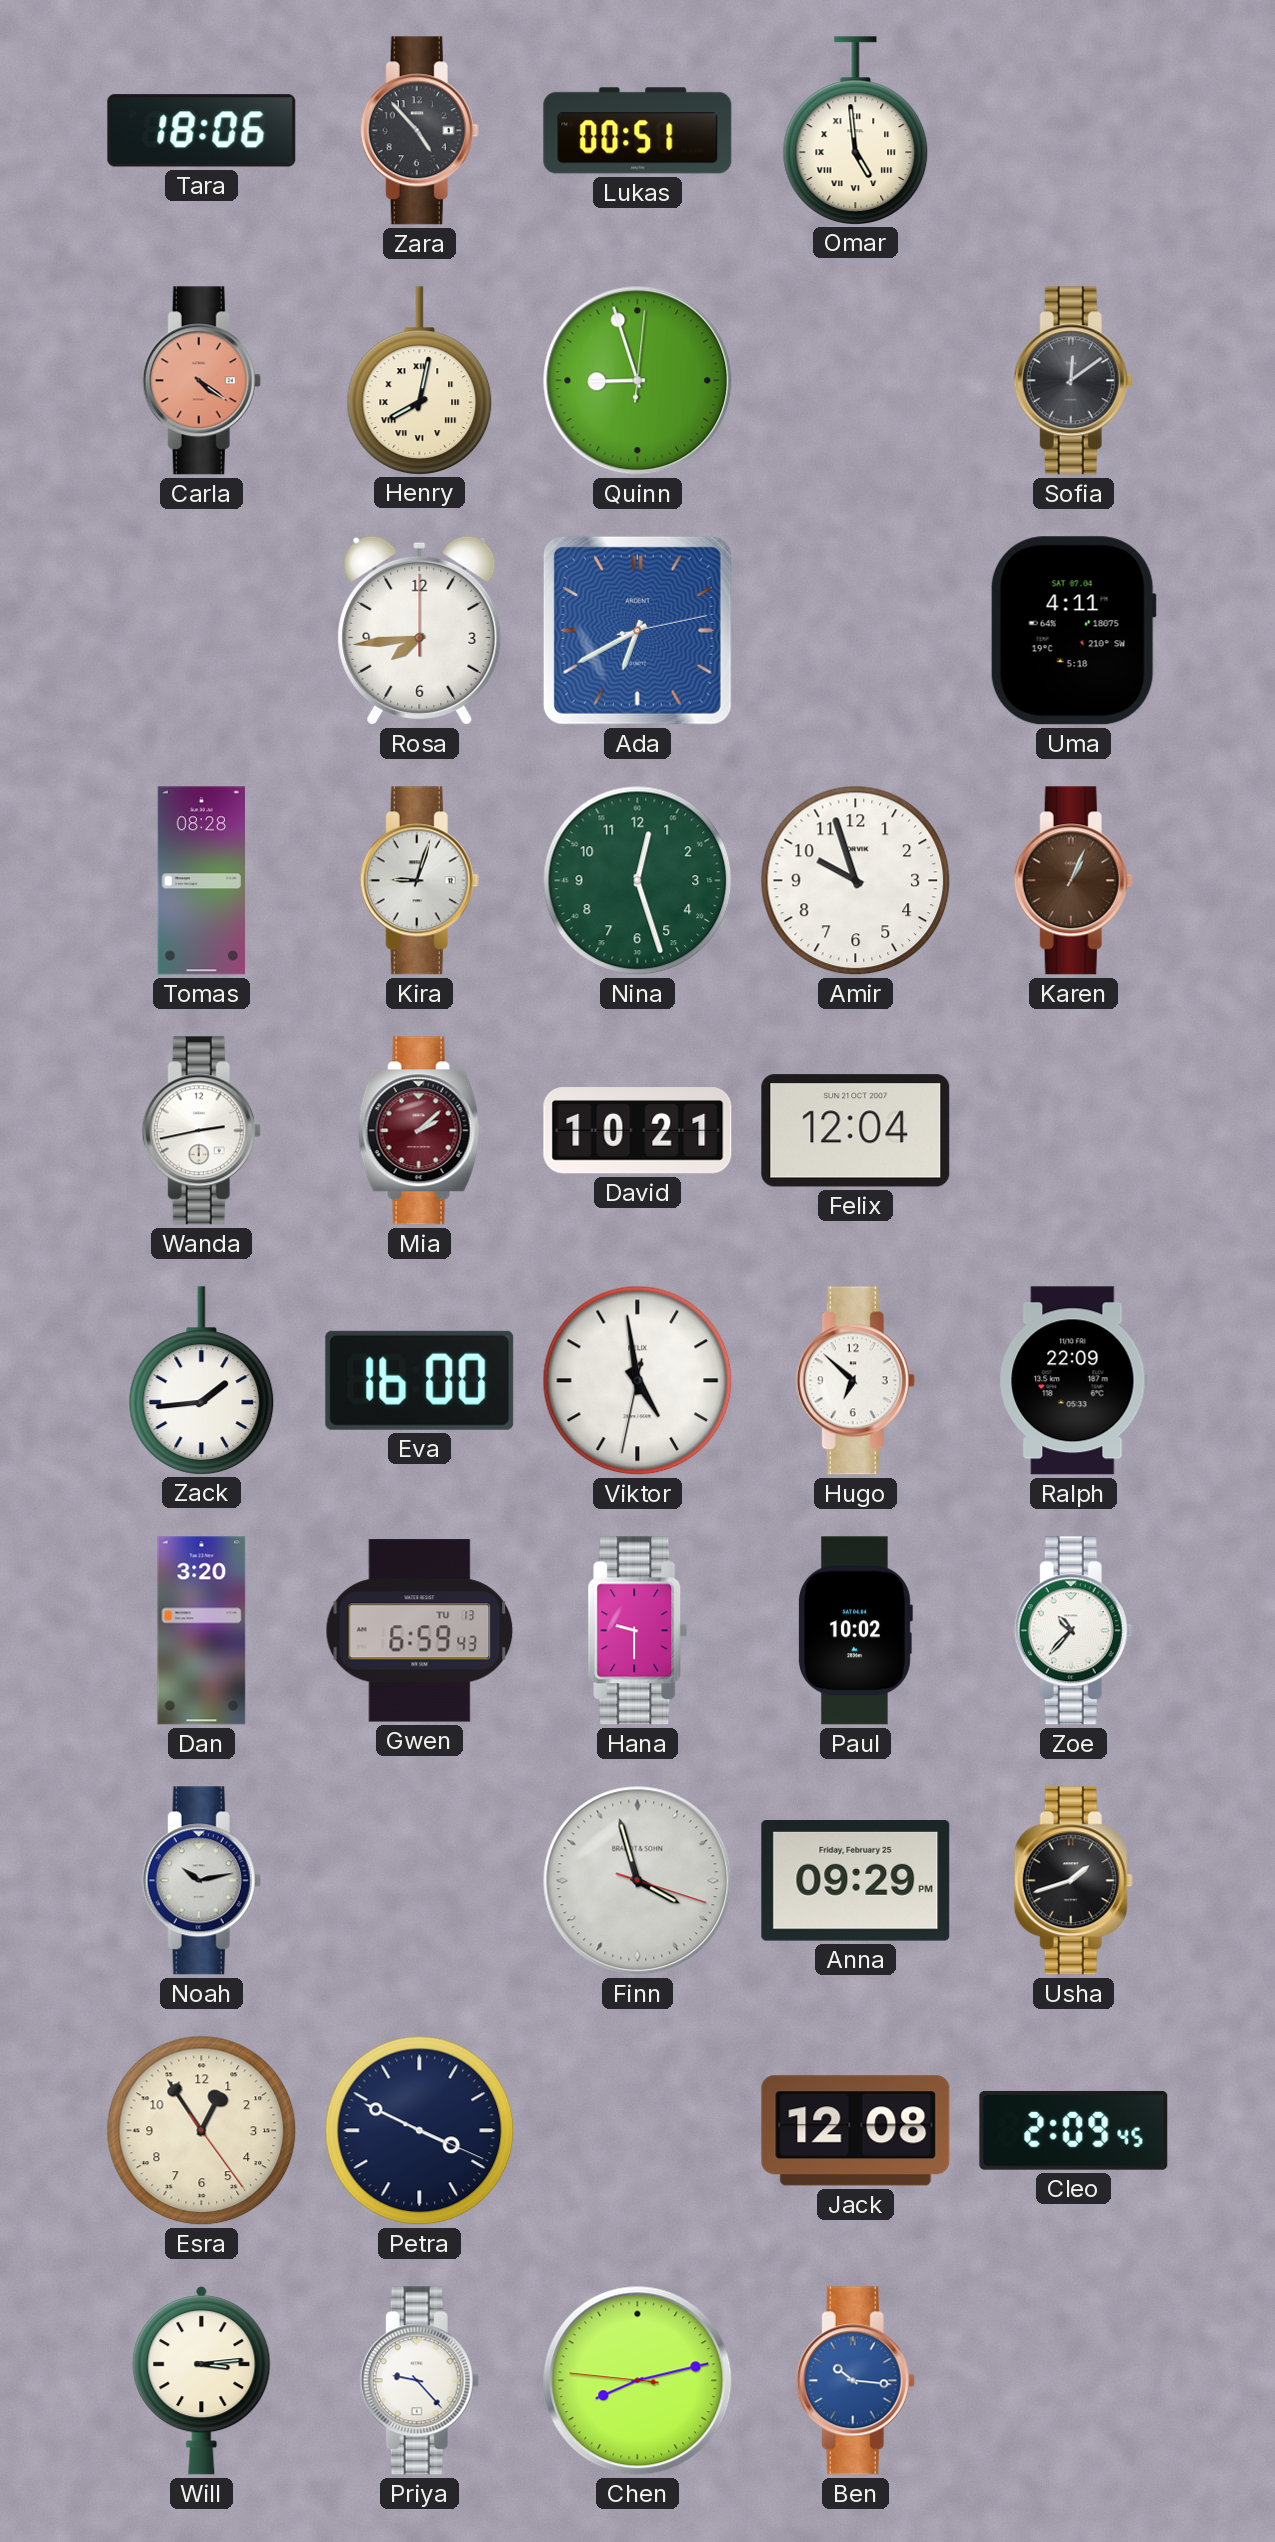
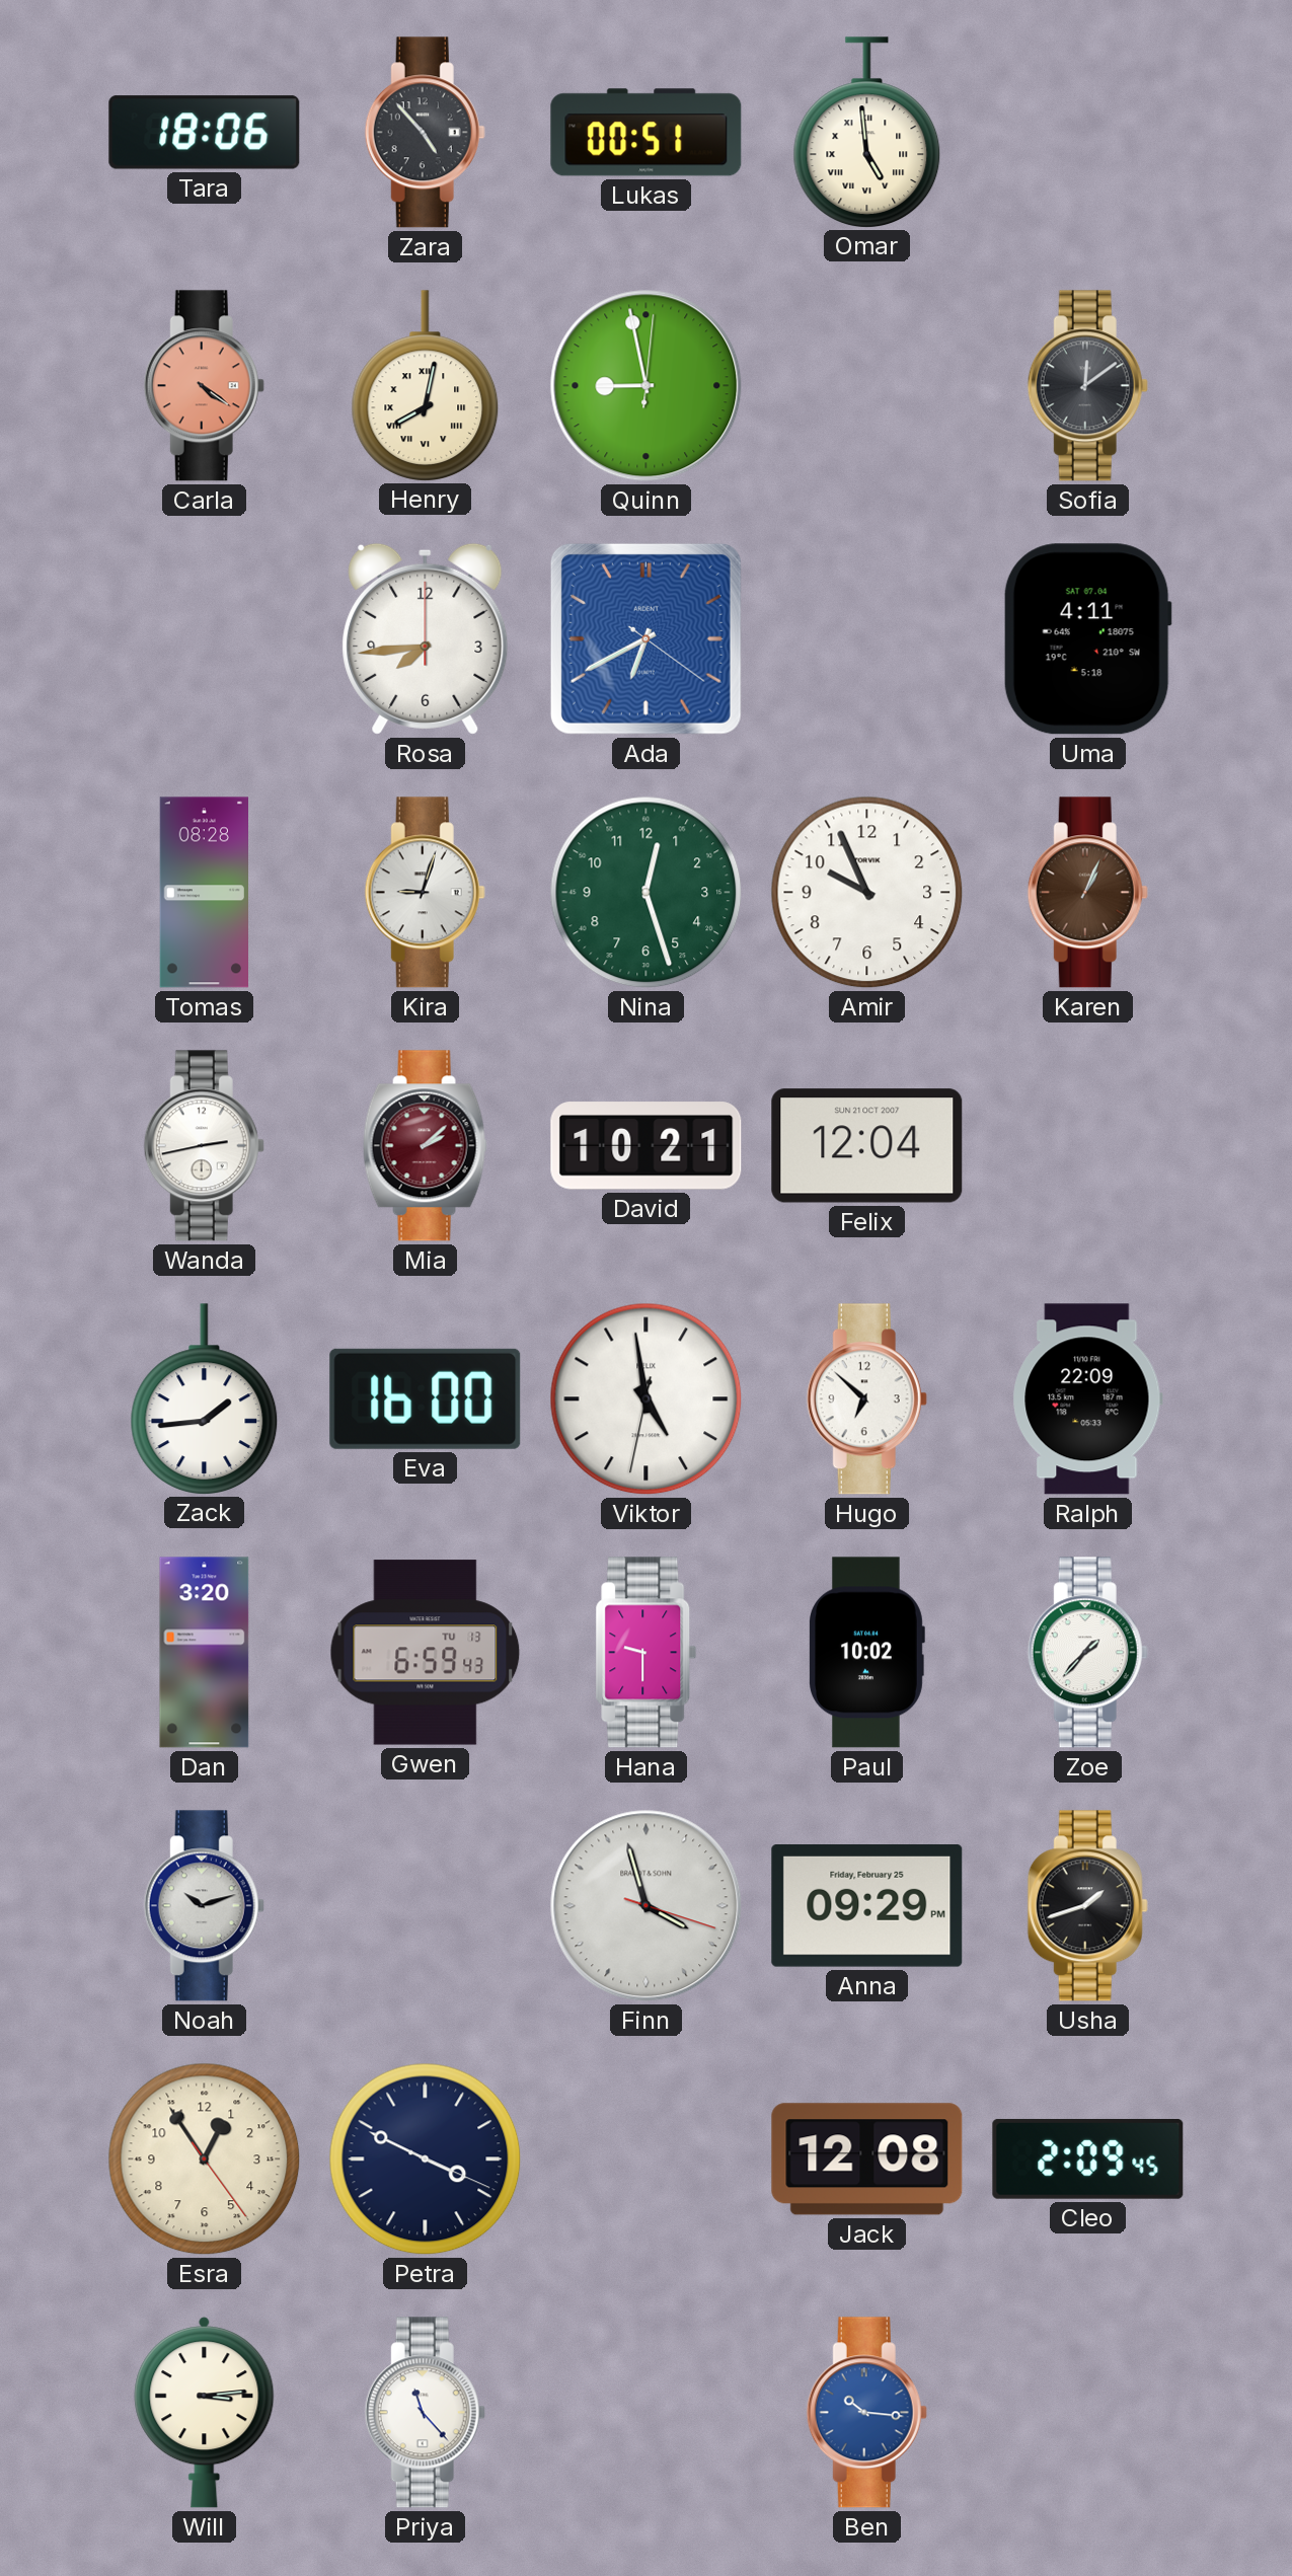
Quinn: 8:57 -> 8:58
Ada: 6:40:13 -> 6:40:21
Amir: 9:57 -> 9:56
Zoe: 10:37 -> 1:37
Noah: 10:13 -> 10:12
Priya: 9:23 -> 11:23
Chen: 8:12 -> none
